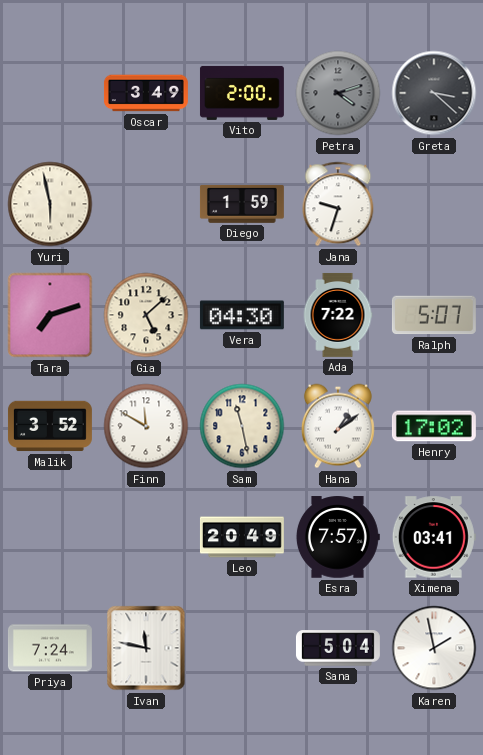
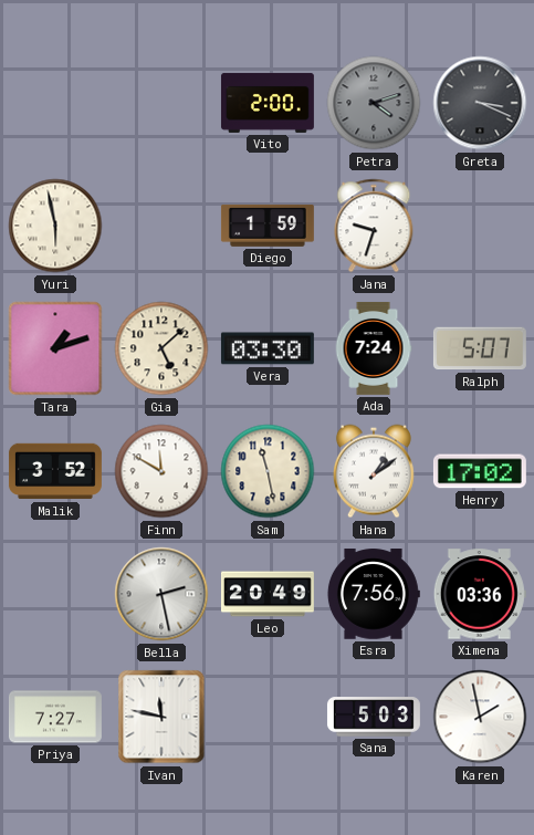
Oscar: 3:49 -> none
Greta: 3:22 -> 3:19
Tara: 7:12 -> 1:12
Vera: 04:30 -> 03:30
Ada: 7:22 -> 7:24
Bella: none -> 2:28
Esra: 7:57 -> 7:56
Ximena: 03:41 -> 03:36
Priya: 7:24 -> 7:27
Sana: 5:04 -> 5:03
